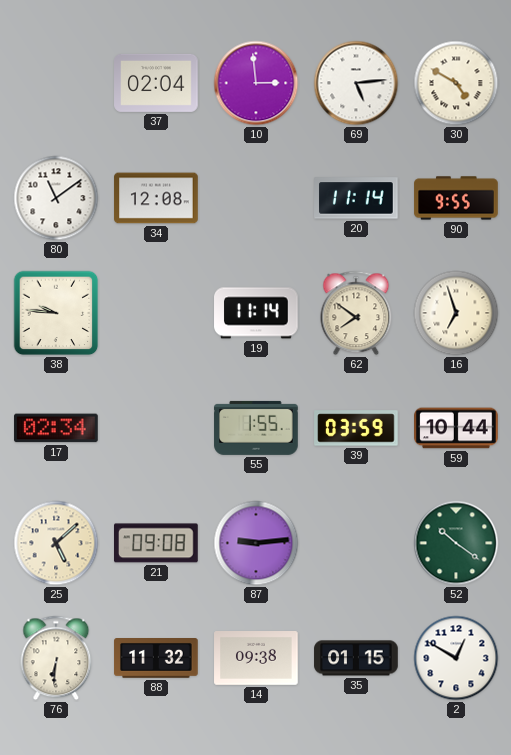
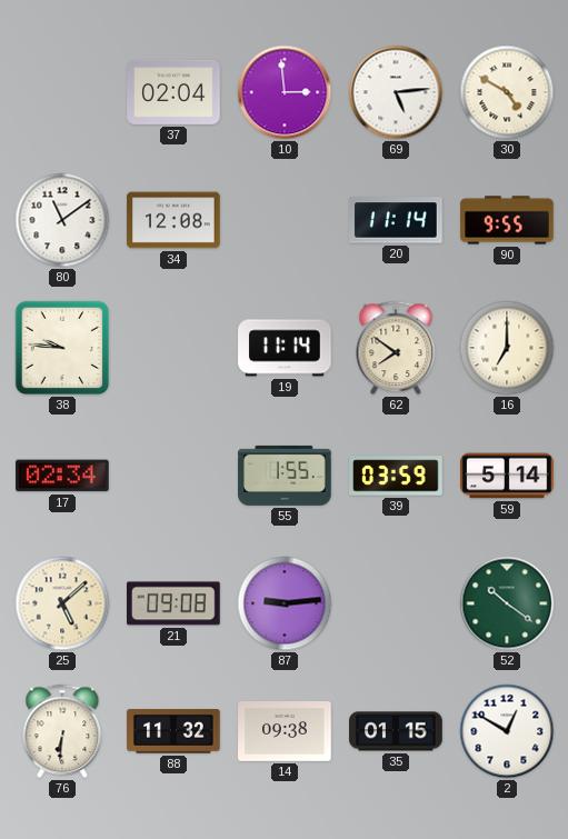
16: 6:57 -> 7:00
59: 10:44 -> 5:14
